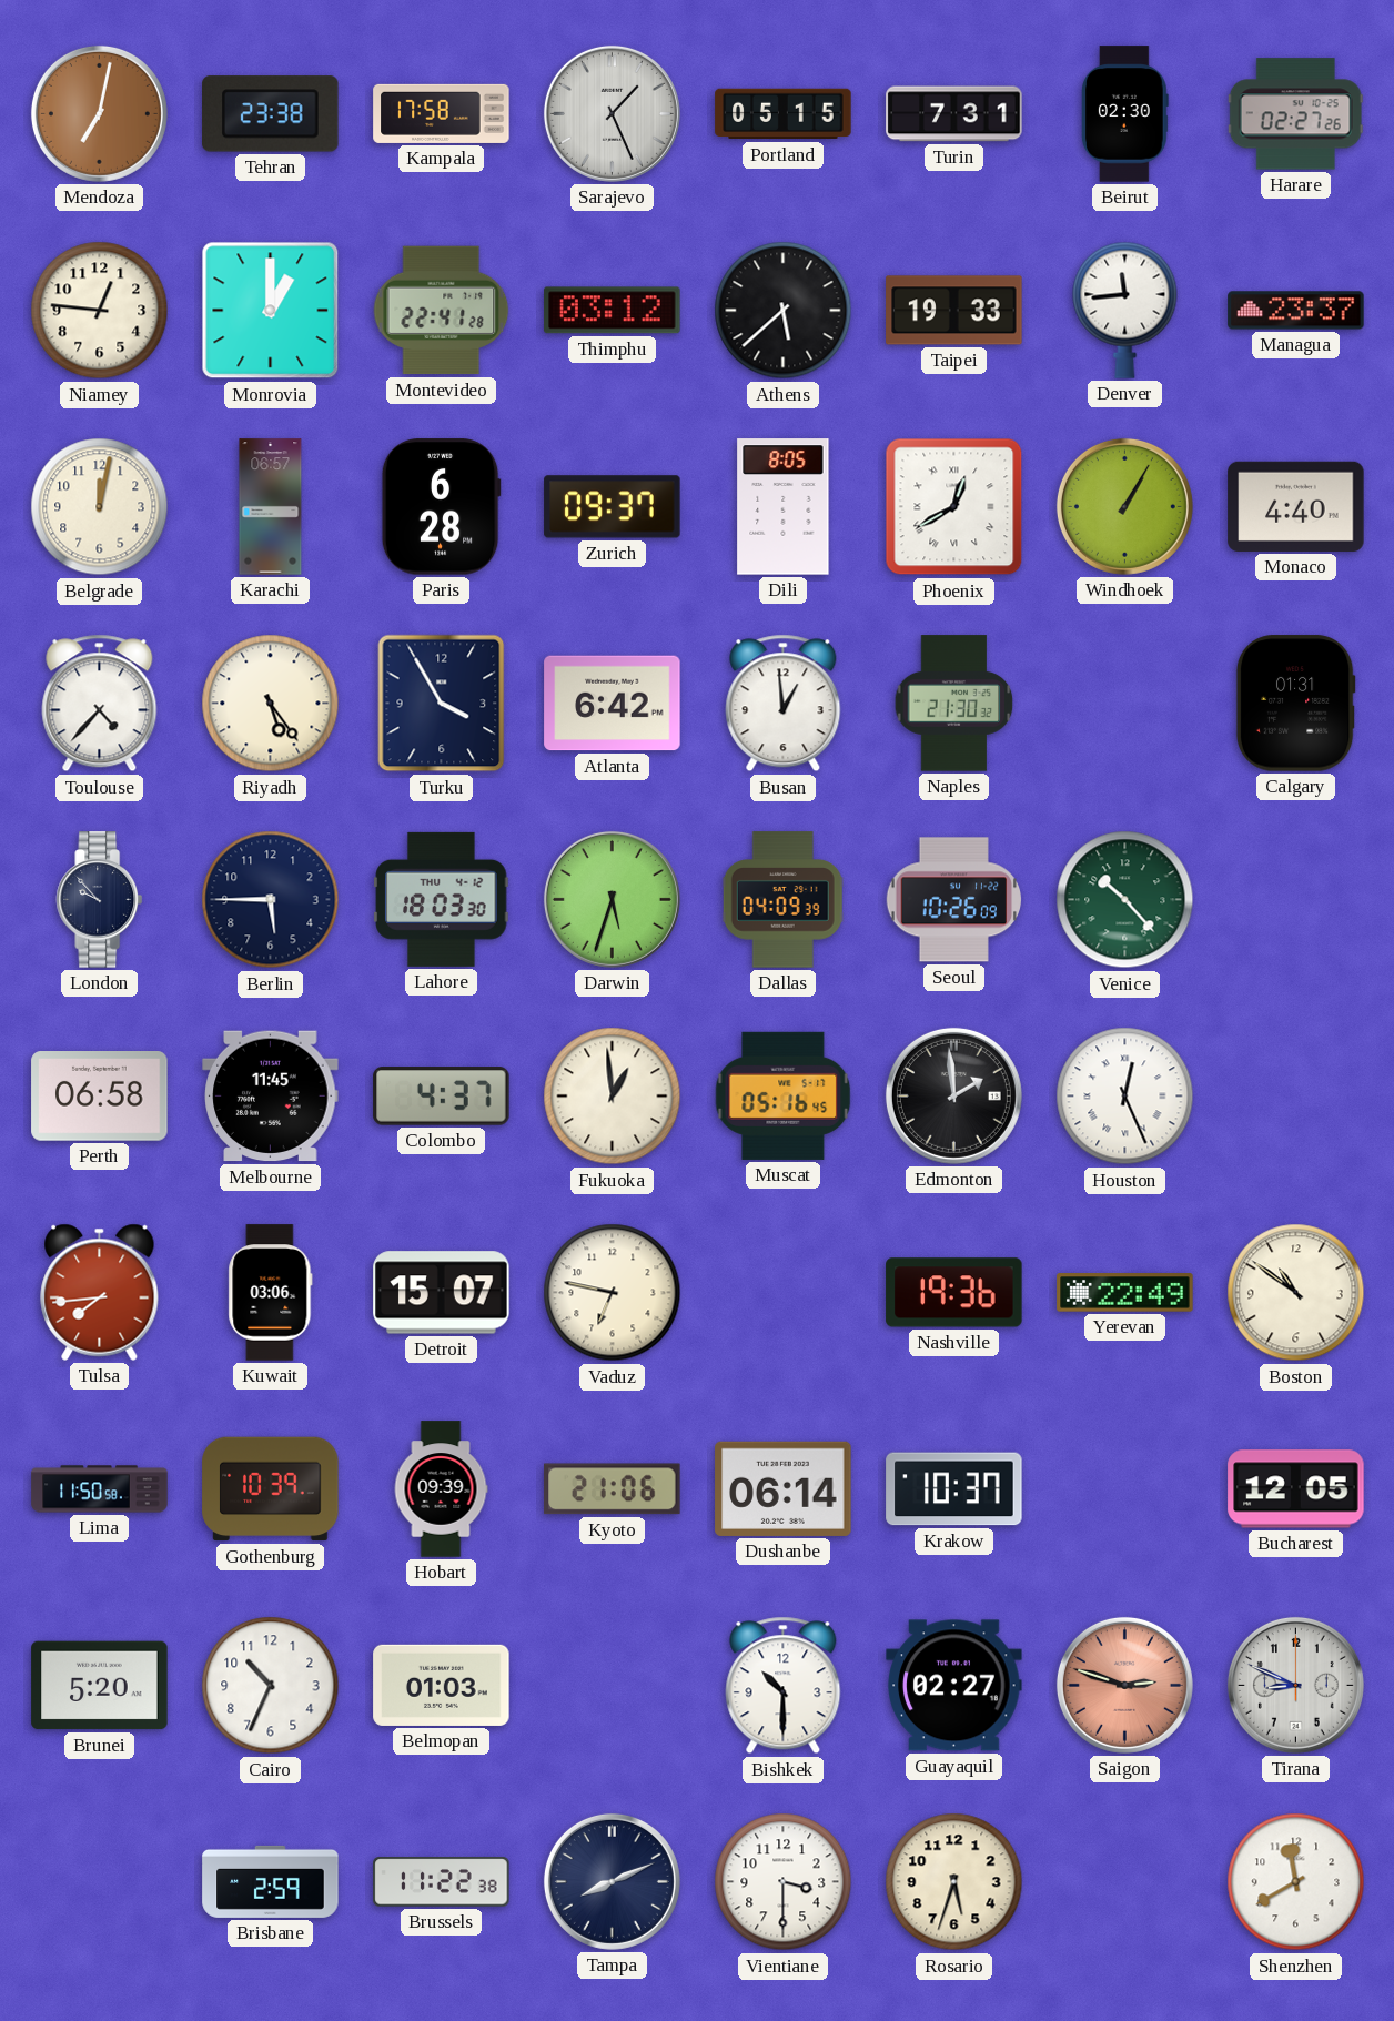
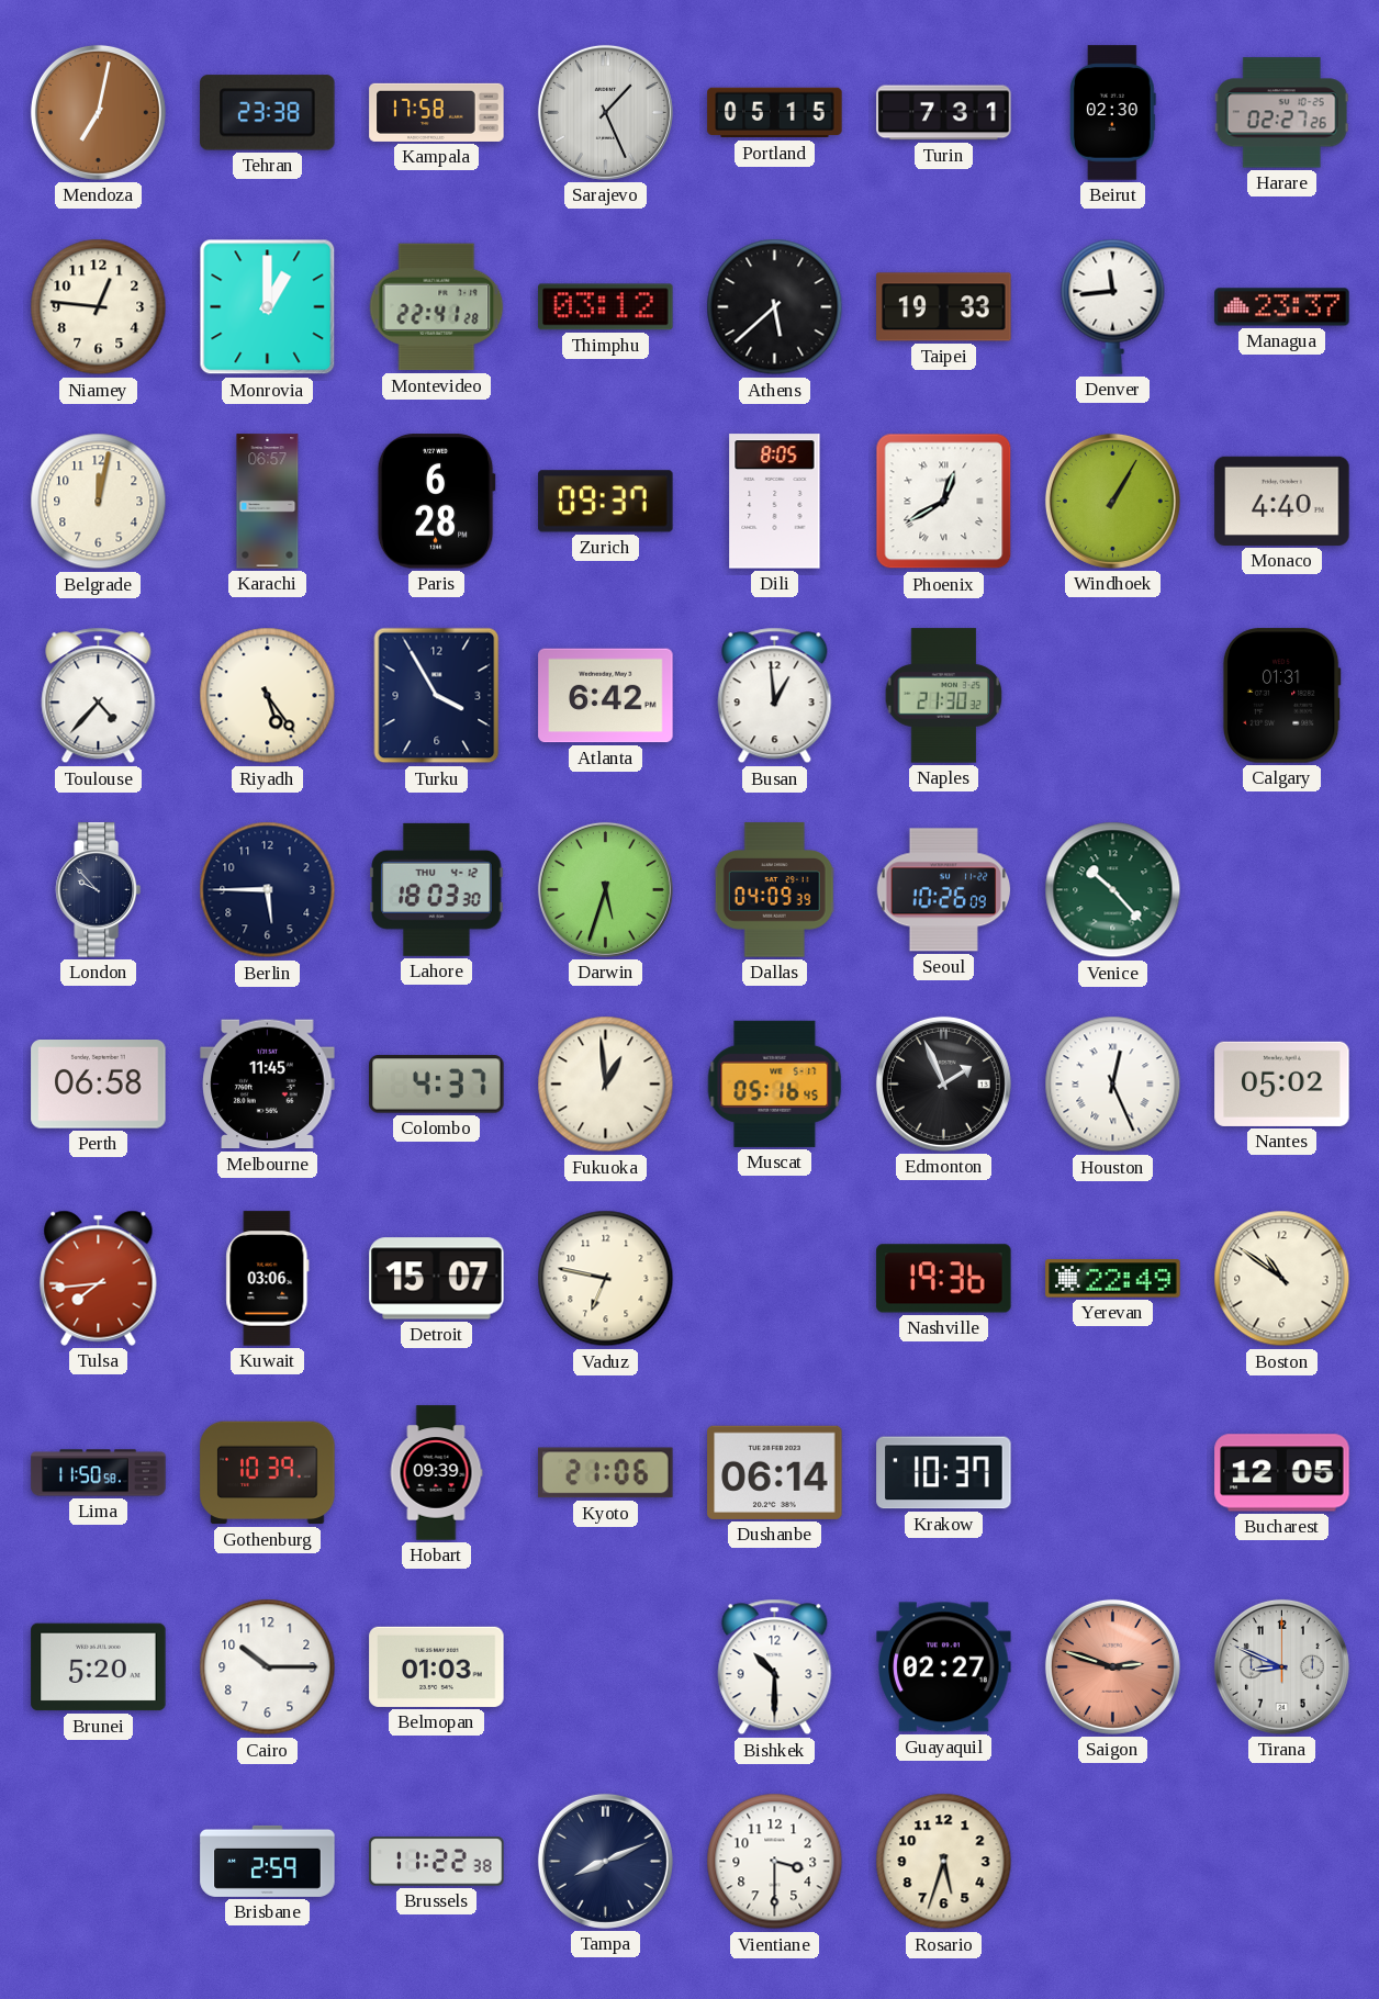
Edmonton: 1:59 -> 1:56
Nantes: none -> 05:02
Cairo: 10:34 -> 10:15
Shenzhen: 11:40 -> none
